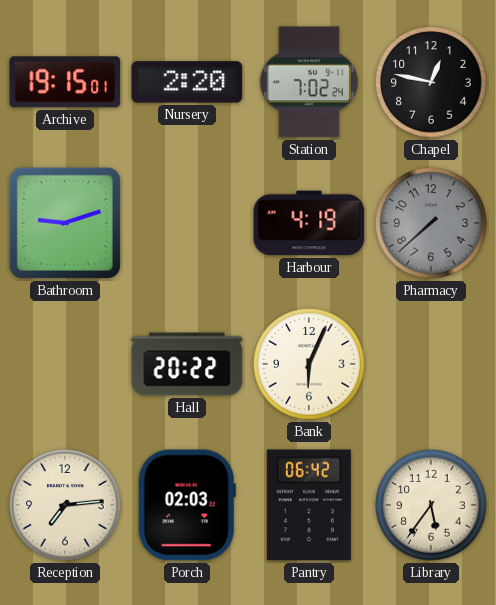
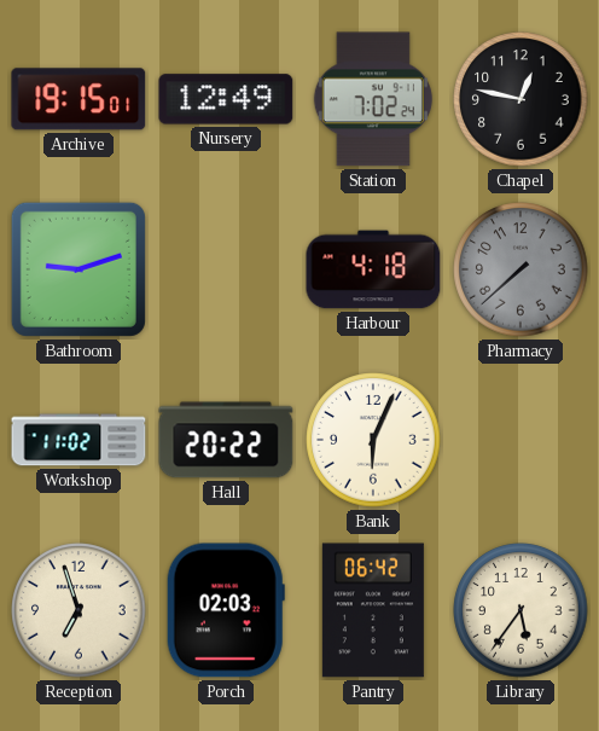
Nursery: 2:20 -> 12:49
Harbour: 4:19 -> 4:18
Workshop: none -> 11:02
Reception: 7:14 -> 6:57
